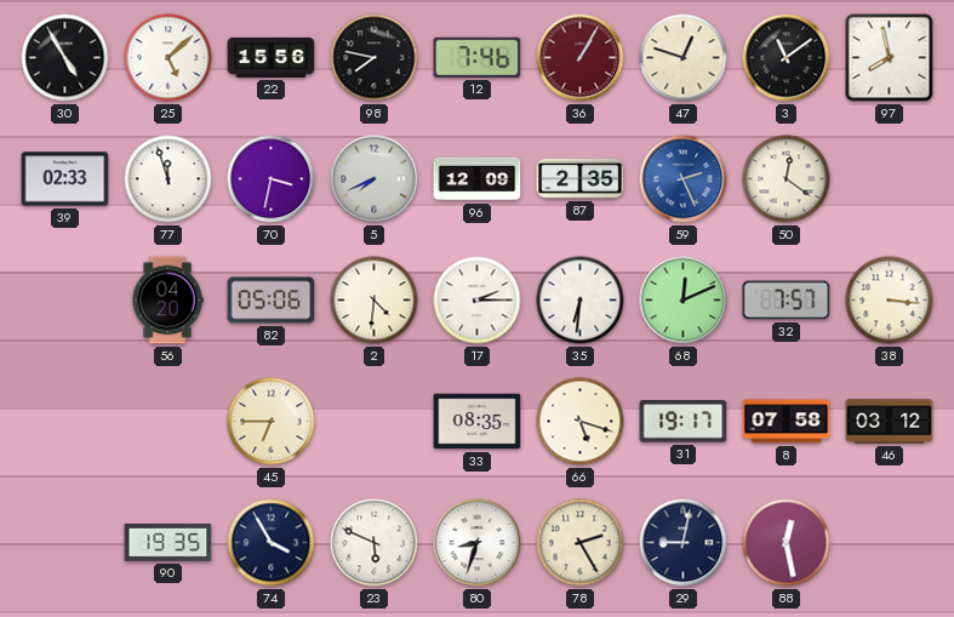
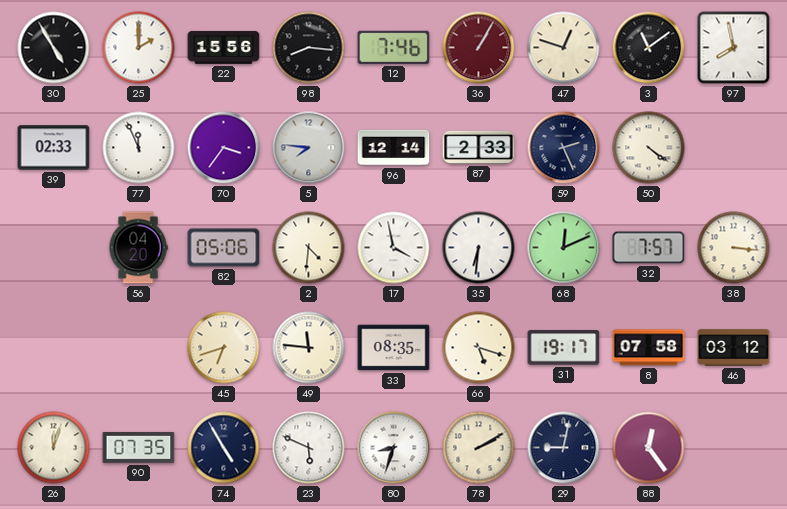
25: 5:08 -> 2:00
98: 7:47 -> 8:16
77: 11:57 -> 11:56
70: 3:32 -> 3:36
5: 7:41 -> 7:46
96: 12:09 -> 12:14
87: 2:35 -> 2:33
59 dial: blue -> navy
50: 12:21 -> 4:21
17: 2:15 -> 3:58
45: 6:45 -> 6:42
49: none -> 11:46
26: none -> 12:03
90: 19:35 -> 07:35
74: 3:55 -> 4:55
78: 2:25 -> 2:10
88: 12:28 -> 12:24
